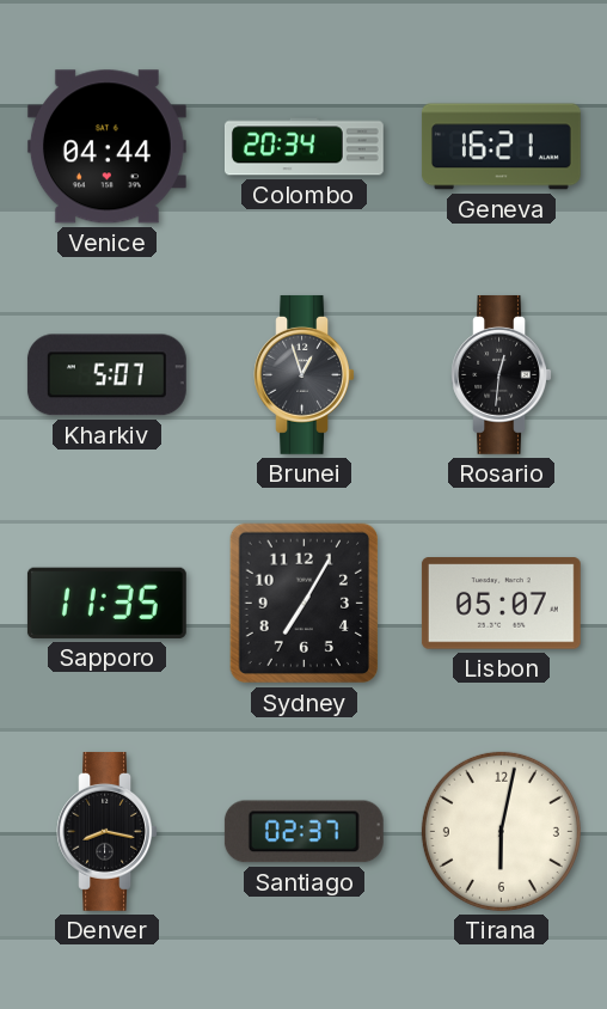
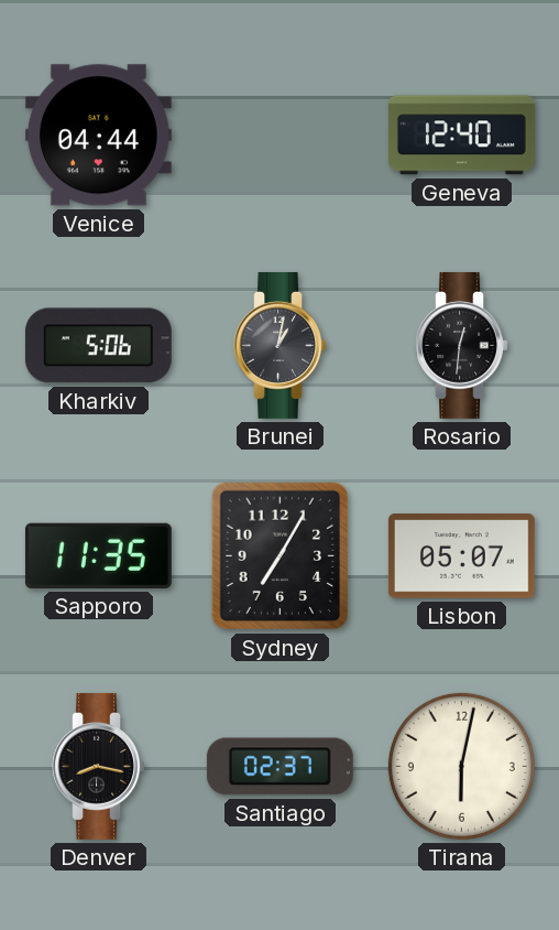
Colombo: 20:34 -> none
Geneva: 16:21 -> 12:40
Kharkiv: 5:07 -> 5:06
Brunei: 12:57 -> 1:02
